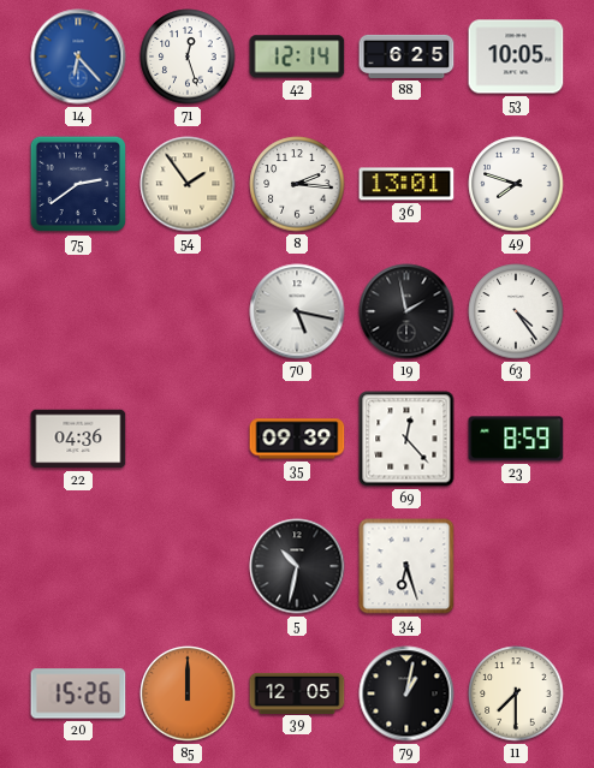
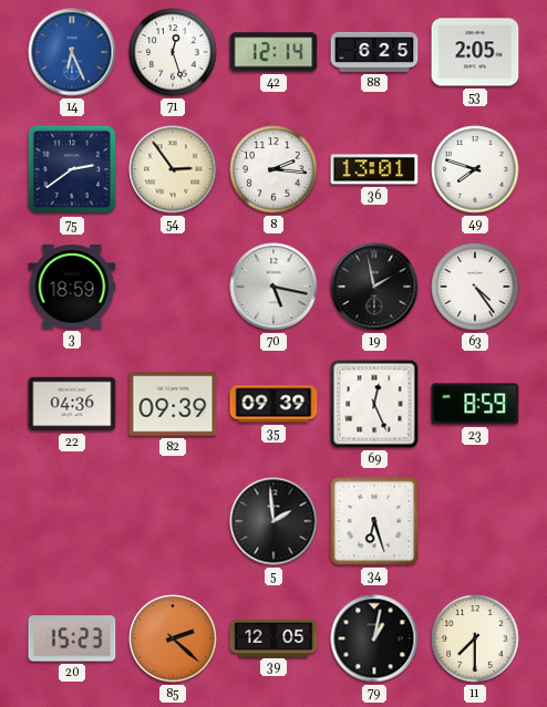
14: 6:23 -> 6:26
53: 10:05 -> 2:05
54: 1:54 -> 2:54
3: none -> 18:59
82: none -> 09:39
69: 12:23 -> 12:26
5: 10:32 -> 1:59
20: 15:26 -> 15:23
85: 12:00 -> 2:22
